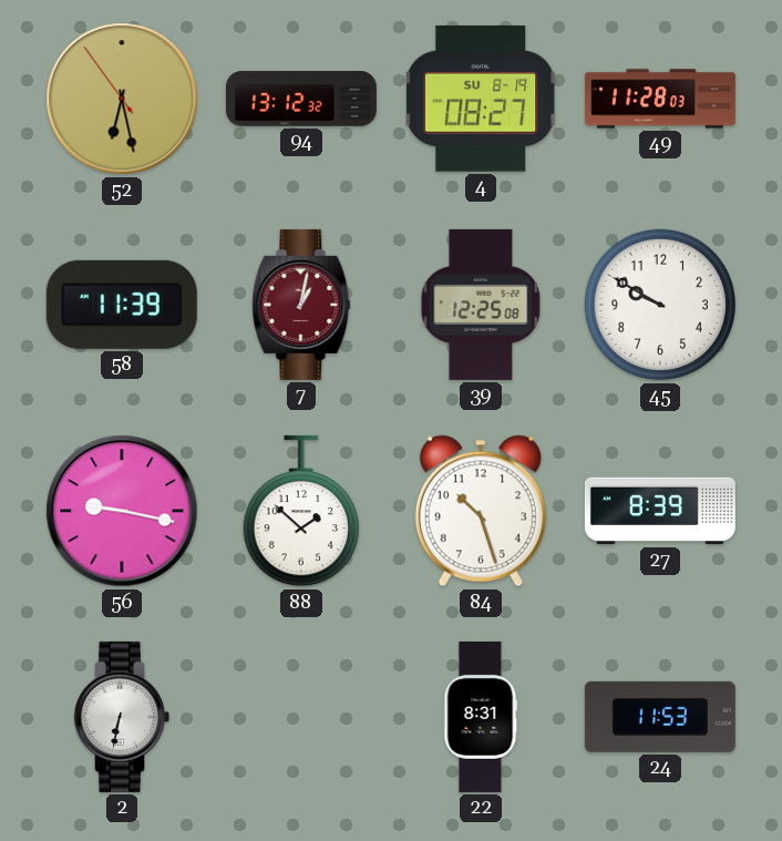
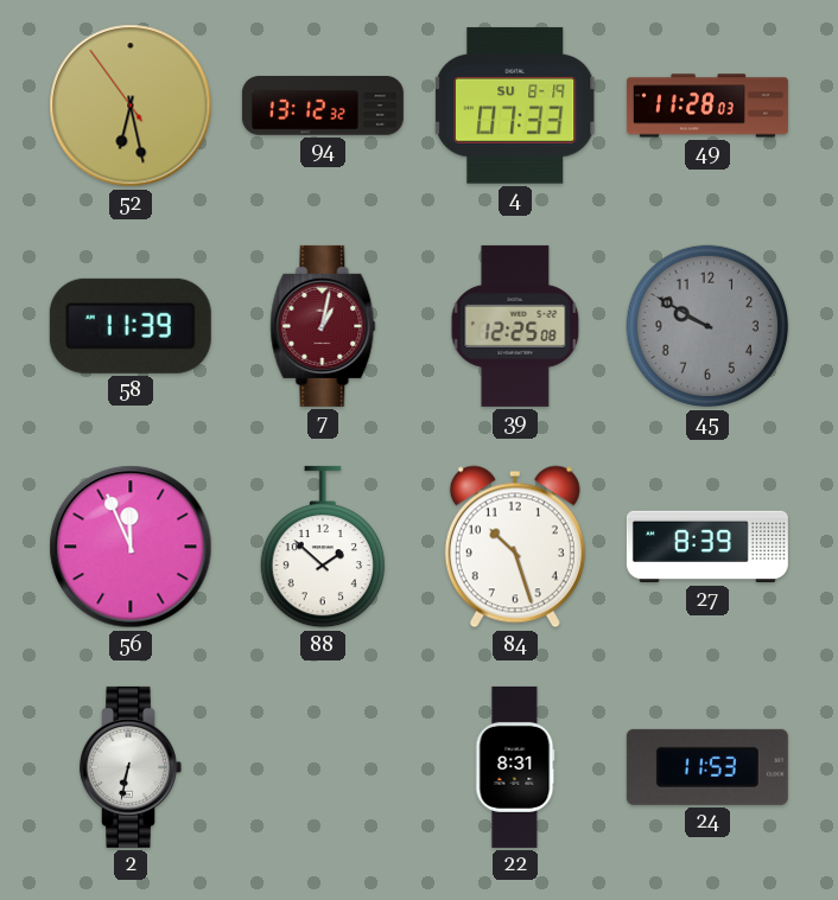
4: 08:27 -> 07:33
45 dial: white -> grey
56: 9:17 -> 11:56
